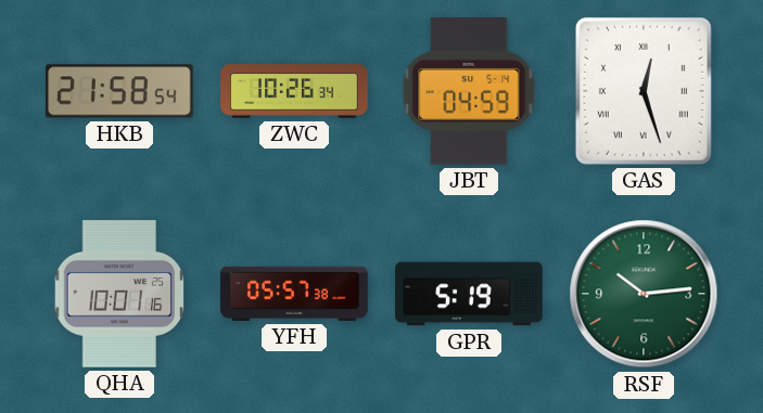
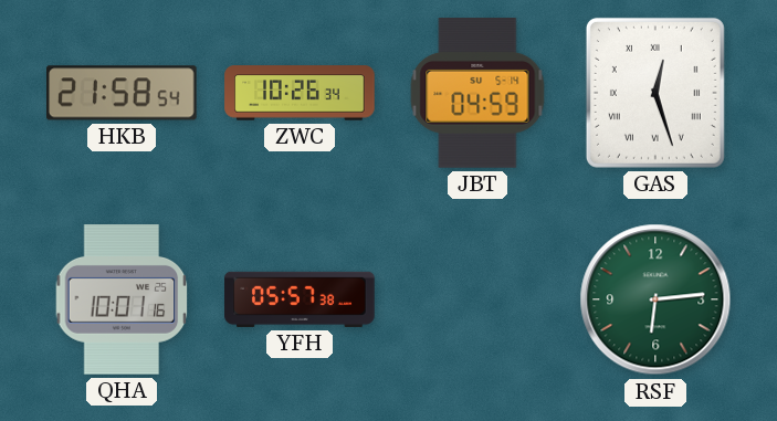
GPR: 5:19 -> none
RSF: 10:14 -> 6:14
